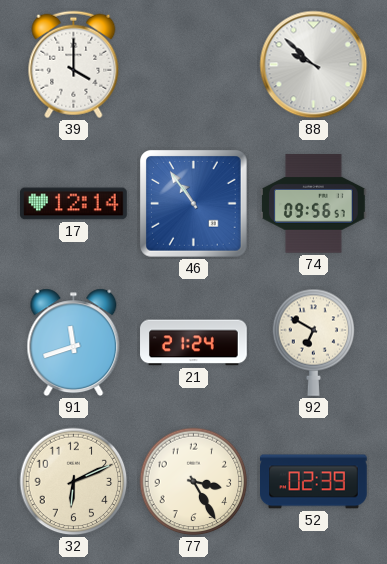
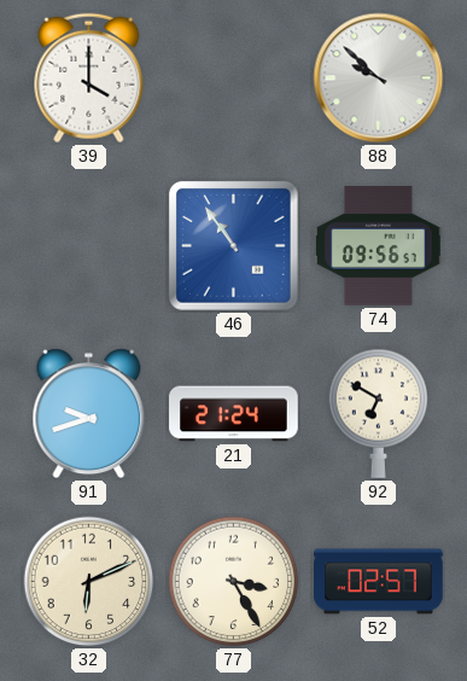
17: 12:14 -> none
91: 11:42 -> 9:42
52: 02:39 -> 02:57
